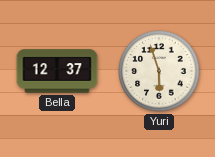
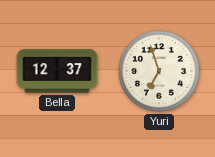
Yuri: 5:57 -> 6:57
